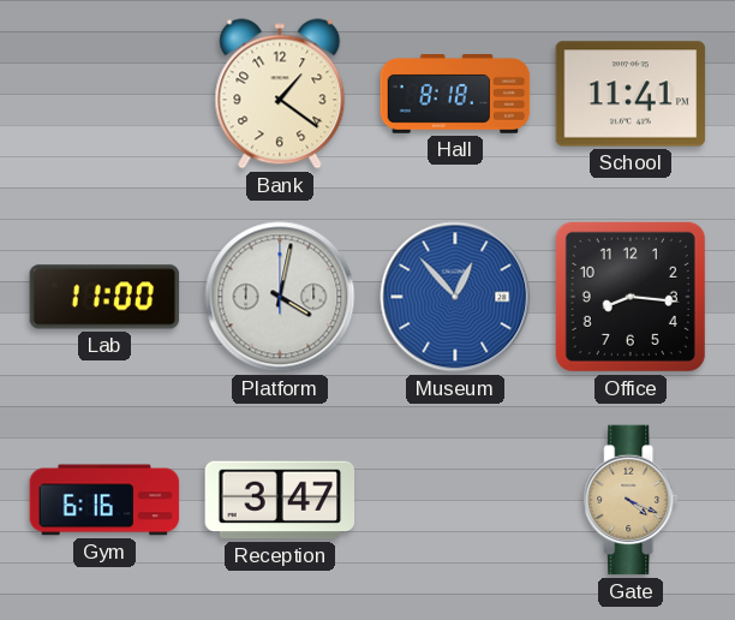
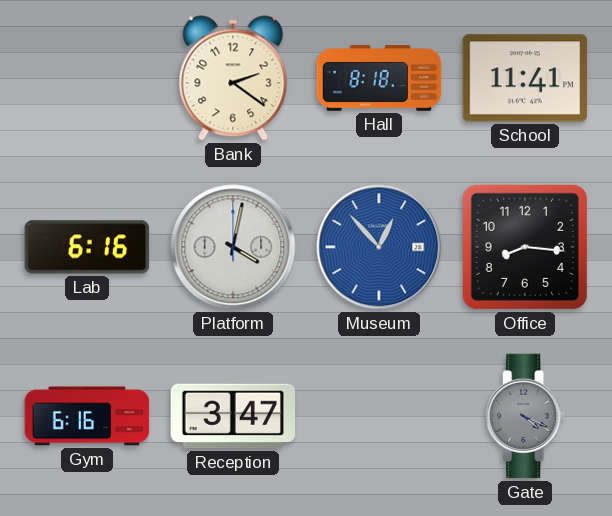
Bank: 1:21 -> 2:21
Lab: 11:00 -> 6:16
Gate dial: champagne -> grey
